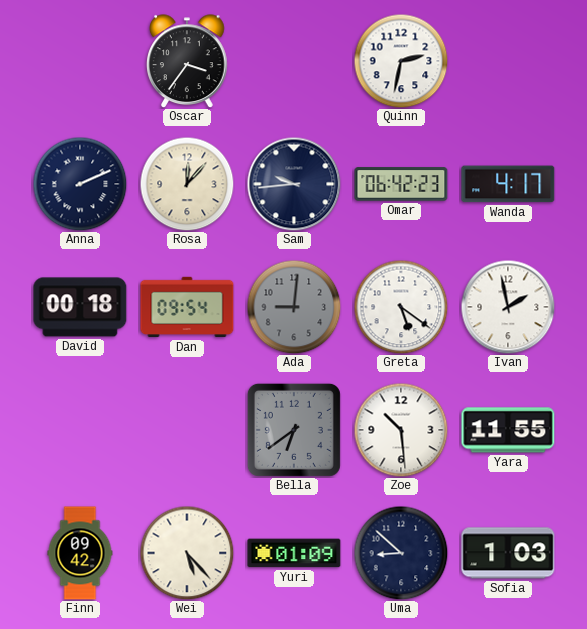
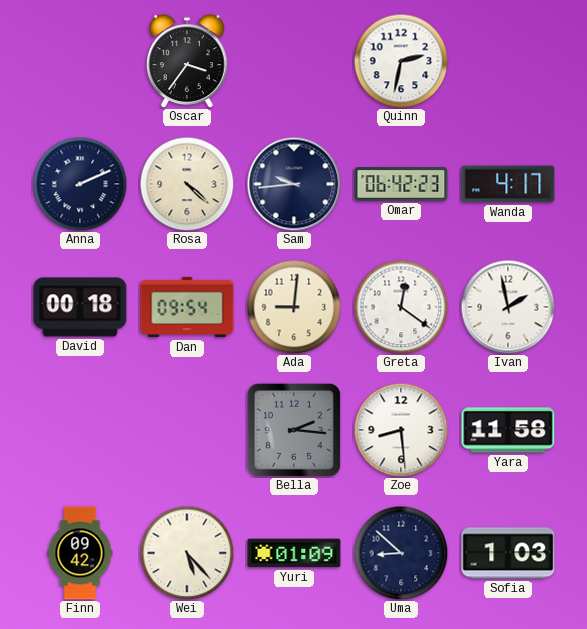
Rosa: 12:07 -> 4:22
Ada dial: grey -> cream
Greta: 5:21 -> 12:21
Bella: 6:39 -> 2:16
Zoe: 10:29 -> 8:29
Yara: 11:55 -> 11:58
